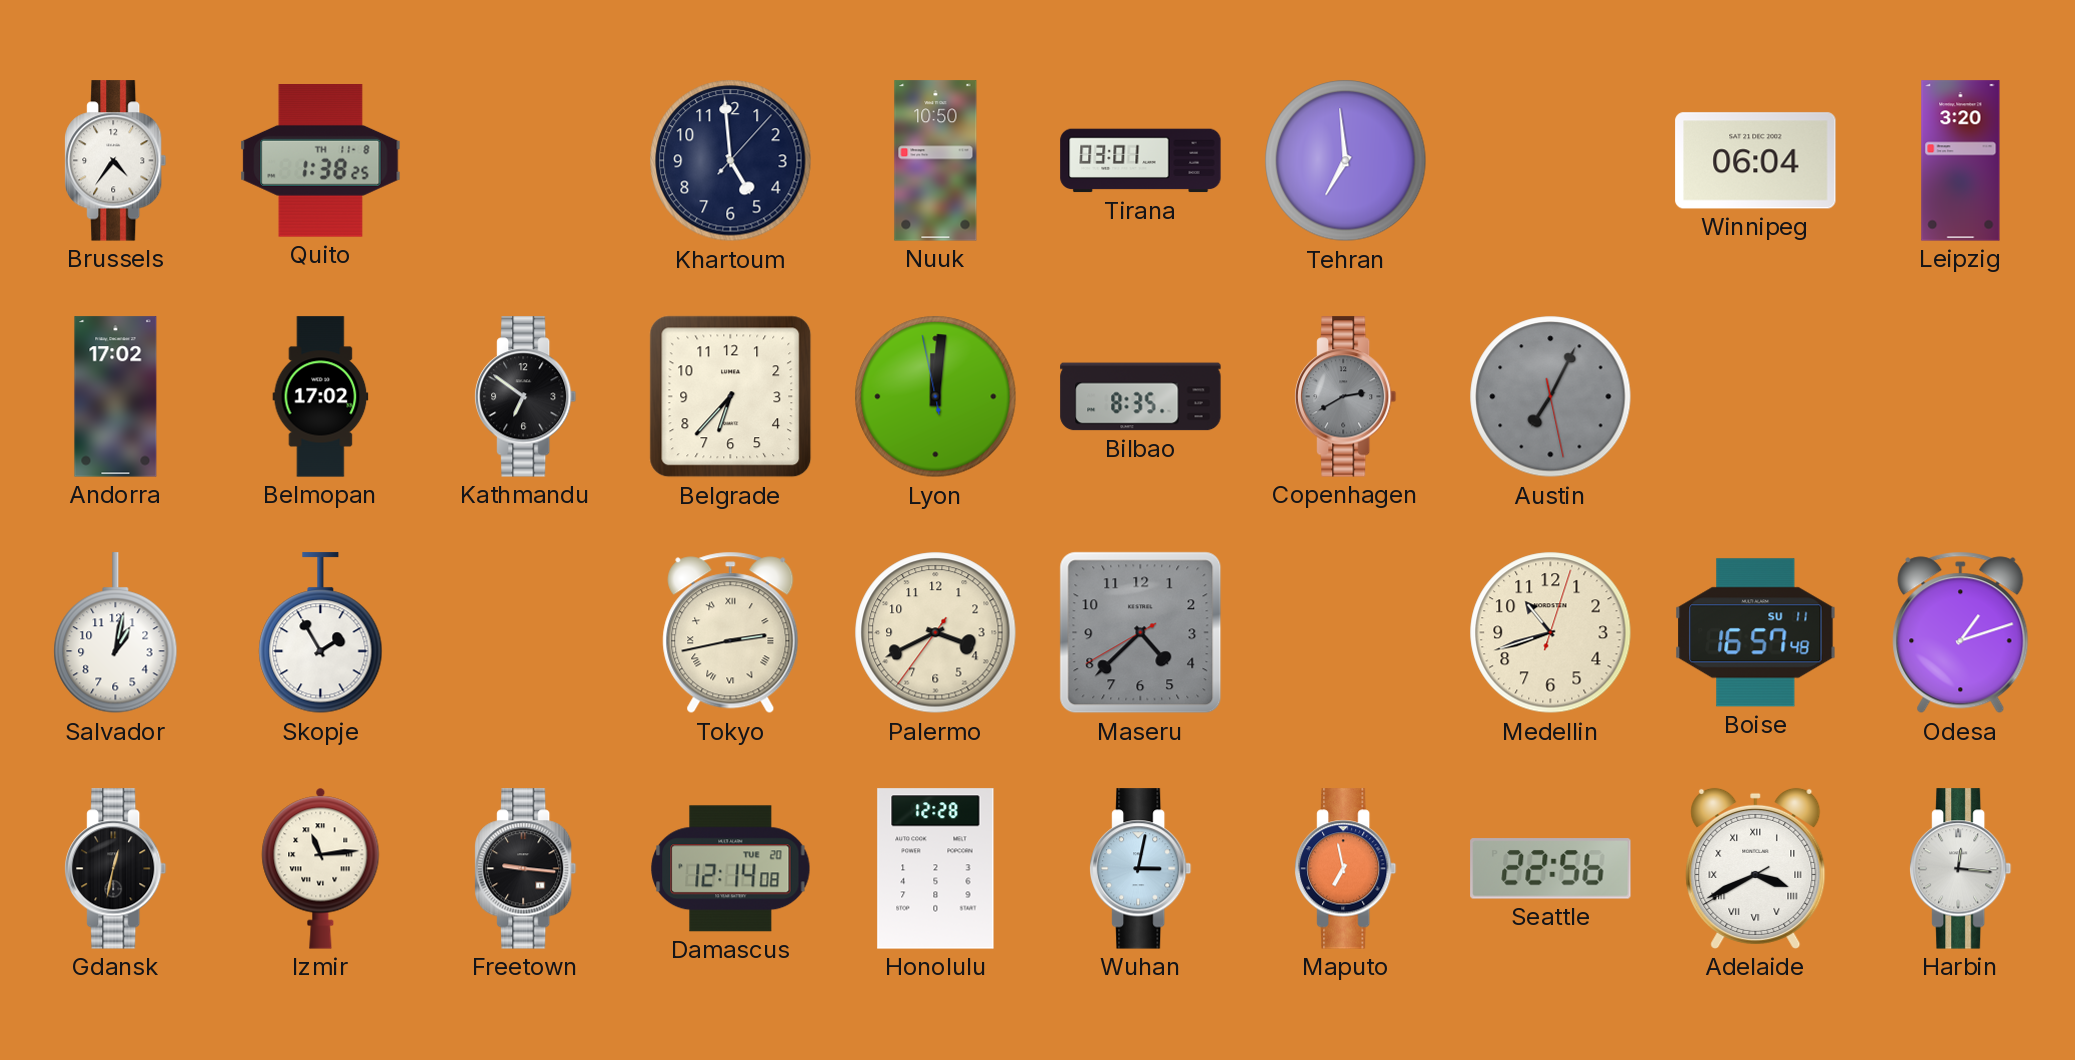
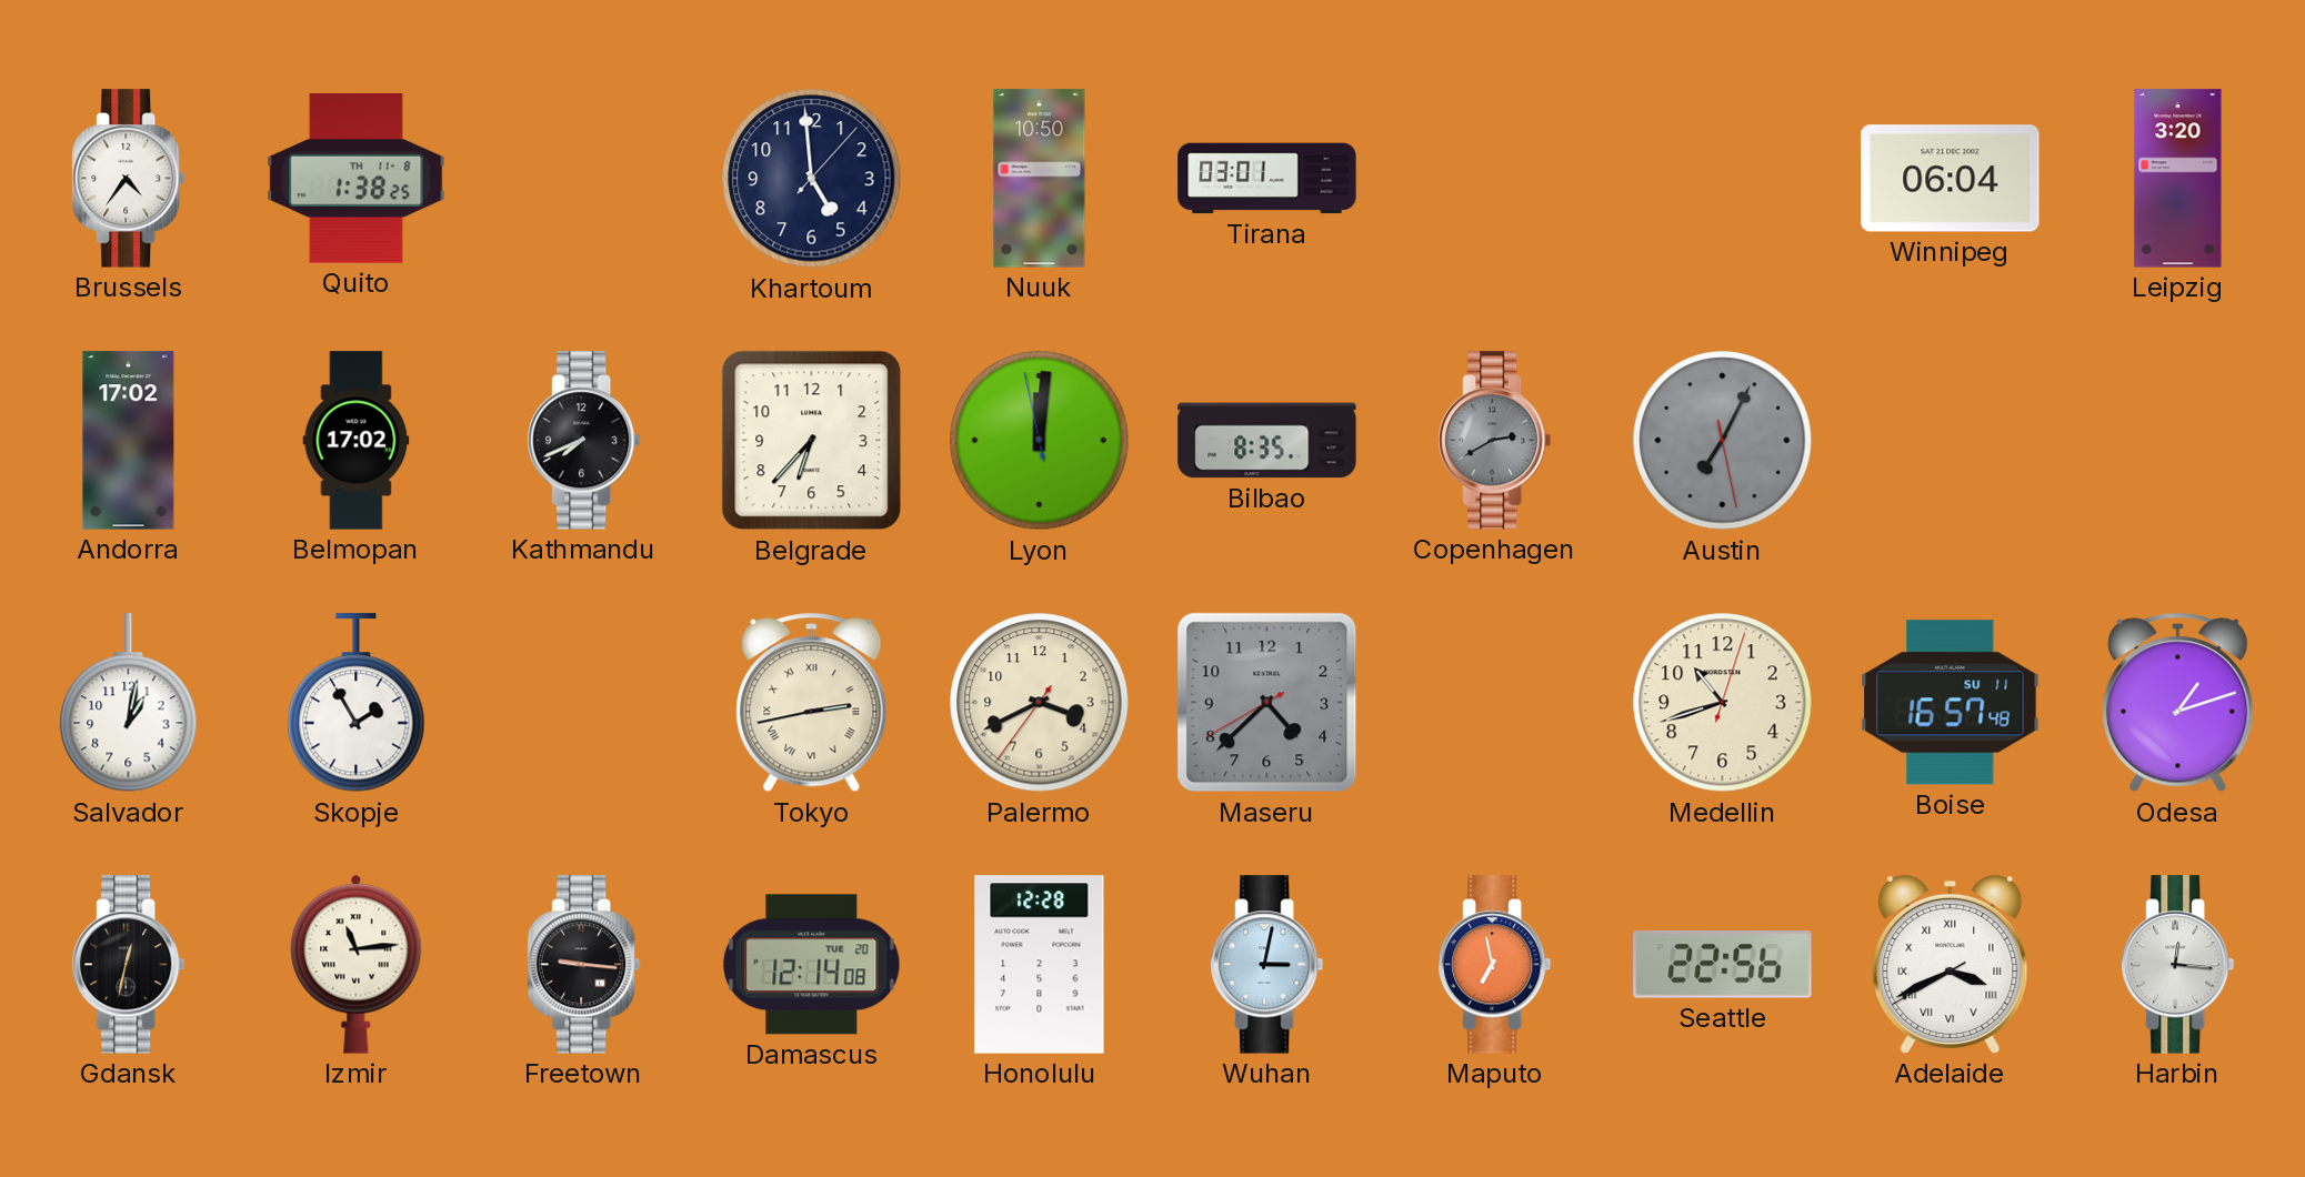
Tehran: 6:59 -> none
Kathmandu: 6:51 -> 7:41
